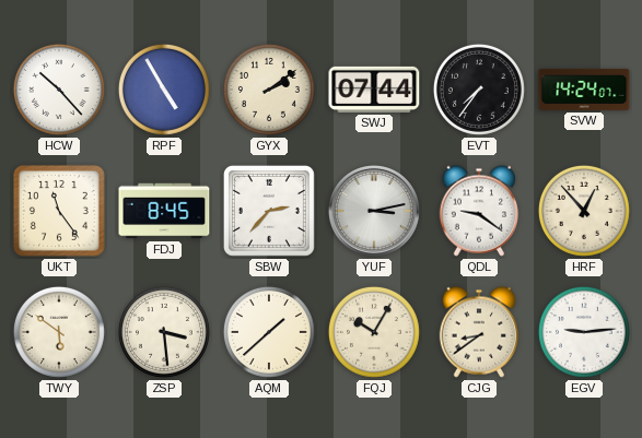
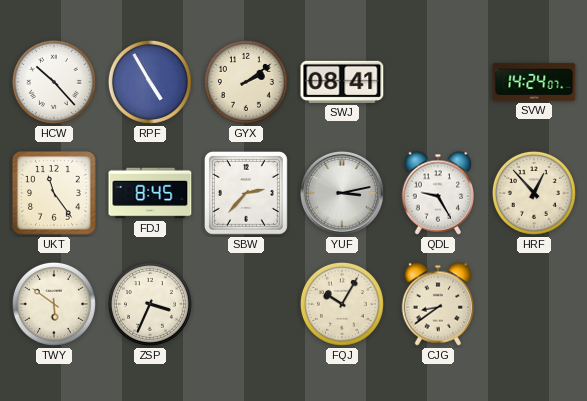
SWJ: 07:44 -> 08:41
EVT: 7:36 -> none
QDL: 9:21 -> 9:25
ZSP: 3:29 -> 3:34
AQM: 1:38 -> none
EGV: 9:14 -> none
